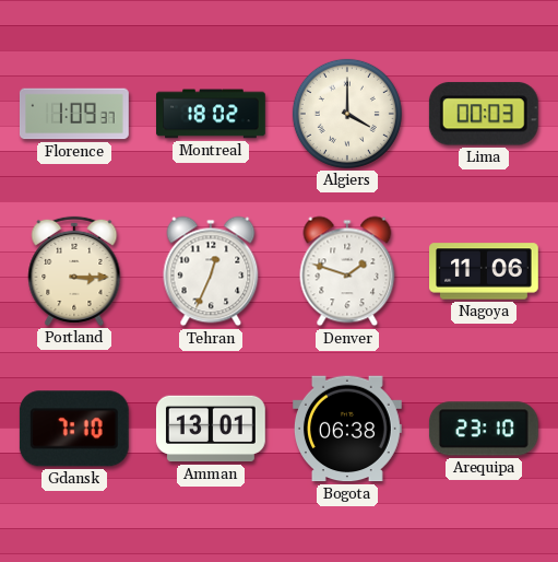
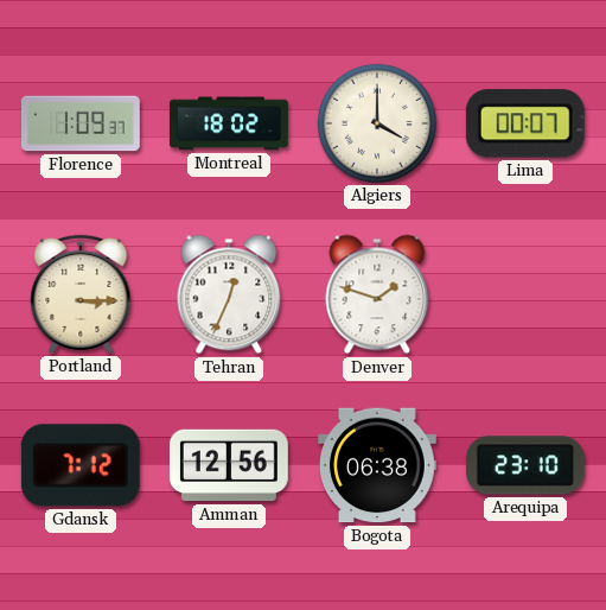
Lima: 00:03 -> 00:07
Nagoya: 11:06 -> none
Gdansk: 7:10 -> 7:12
Amman: 13:01 -> 12:56
